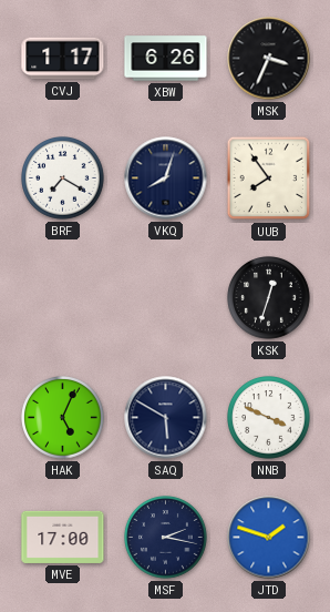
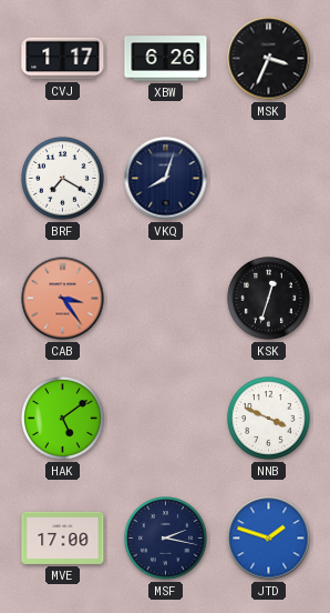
UUB: 7:54 -> none
CAB: none -> 3:24
HAK: 5:04 -> 5:09
SAQ: 5:50 -> none
